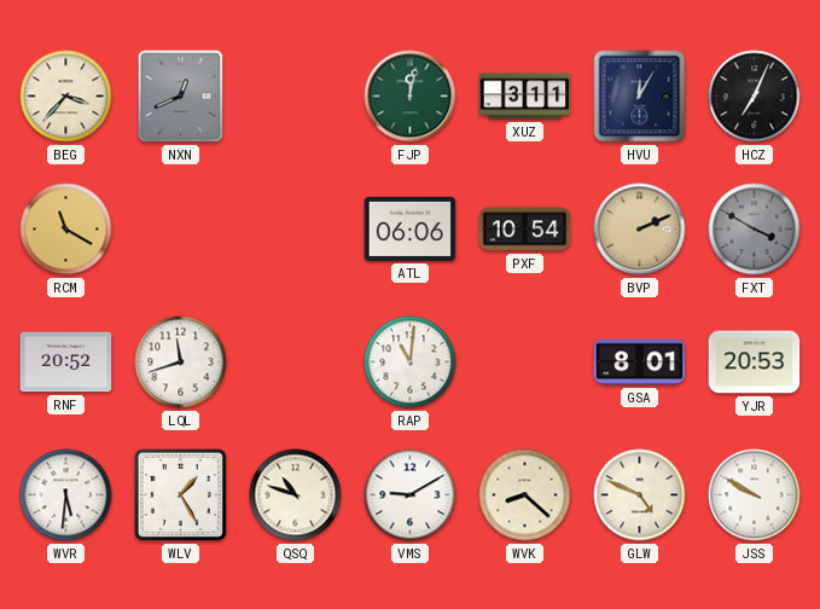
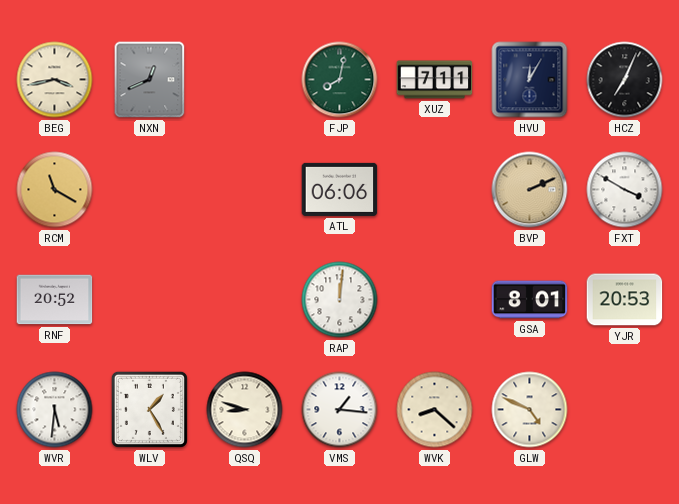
BEG: 3:37 -> 3:43
FJP: 12:02 -> 8:02
XUZ: 3:11 -> 7:11
PXF: 10:54 -> none
FXT dial: grey -> white
LQL: 11:42 -> none
RAP: 11:01 -> 12:01
QSQ: 10:48 -> 8:48
VMS: 9:10 -> 1:16
JSS: 9:50 -> none
